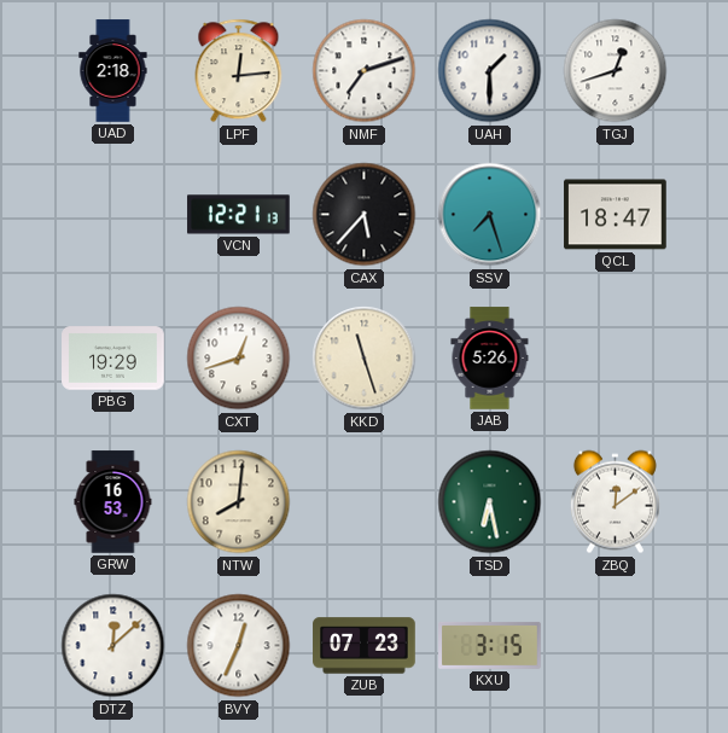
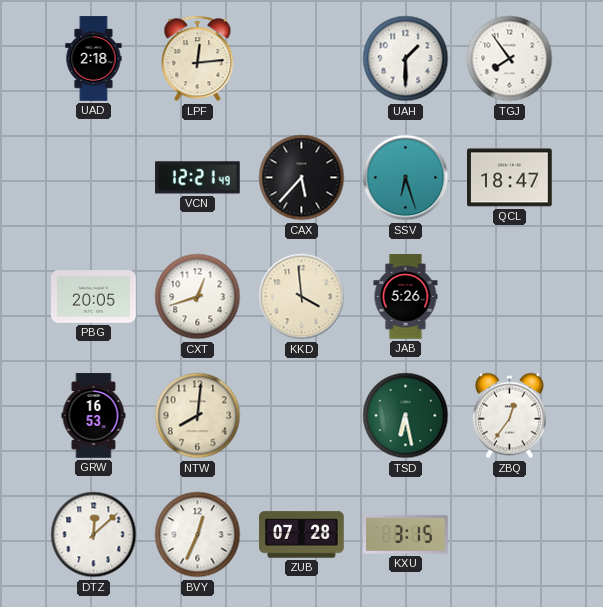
NMF: 7:12 -> none
TGJ: 12:42 -> 7:54
VCN: 12:21:13 -> 12:21:49
SSV: 7:27 -> 6:27
PBG: 19:29 -> 20:05
KKD: 11:27 -> 3:59
ZBQ: 12:09 -> 12:36
ZUB: 07:23 -> 07:28
